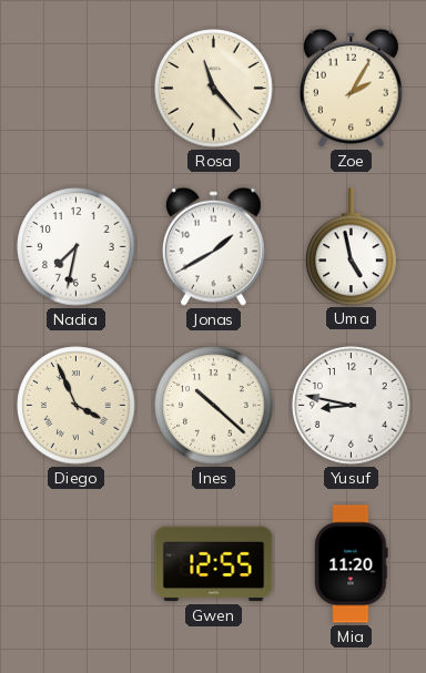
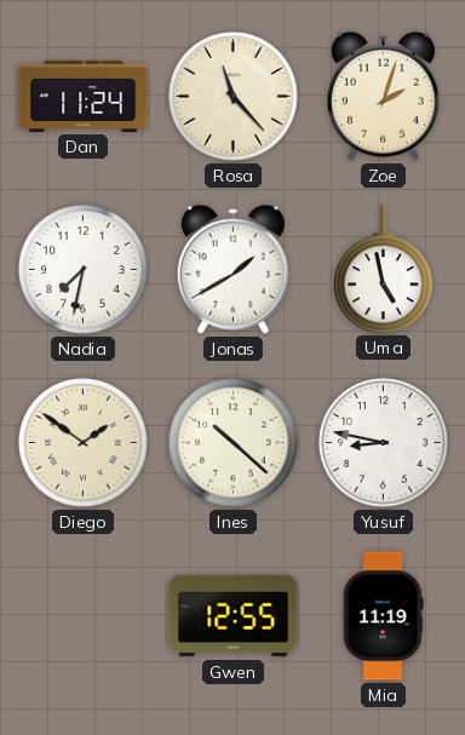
Dan: none -> 11:24
Zoe: 2:05 -> 2:03
Diego: 3:56 -> 1:51
Mia: 11:20 -> 11:19
